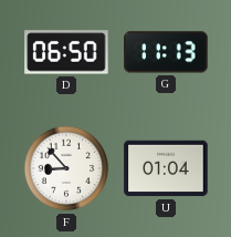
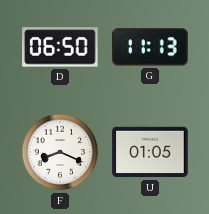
F: 8:53 -> 8:19
U: 01:04 -> 01:05
